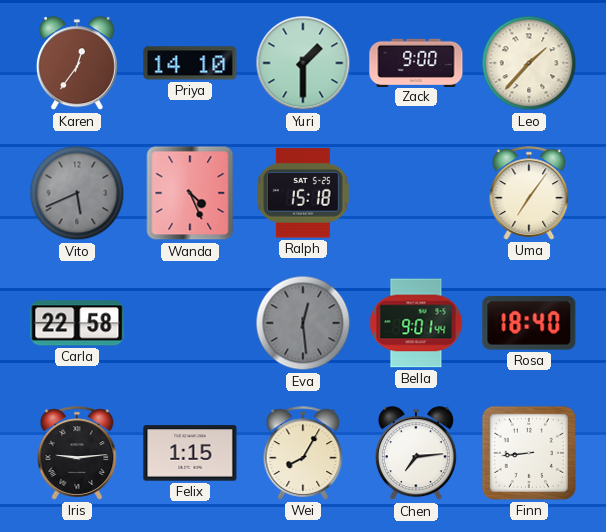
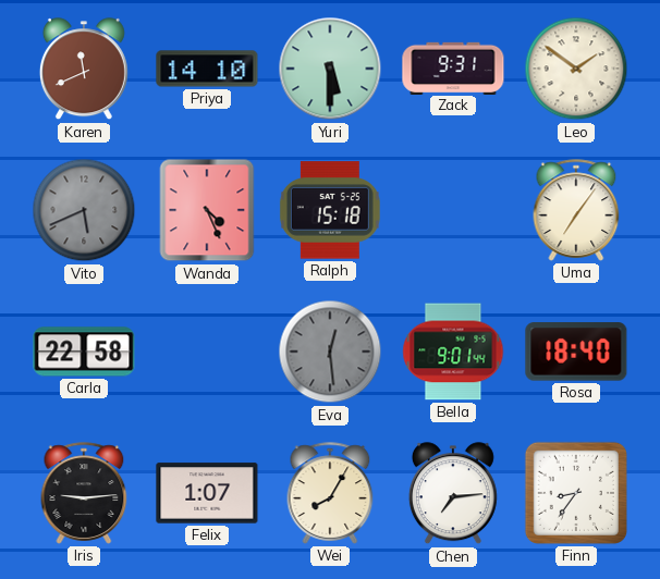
Karen: 12:36 -> 11:41
Yuri: 1:30 -> 5:30
Zack: 9:00 -> 9:31
Leo: 1:37 -> 1:51
Felix: 1:15 -> 1:07
Finn: 8:44 -> 8:36
